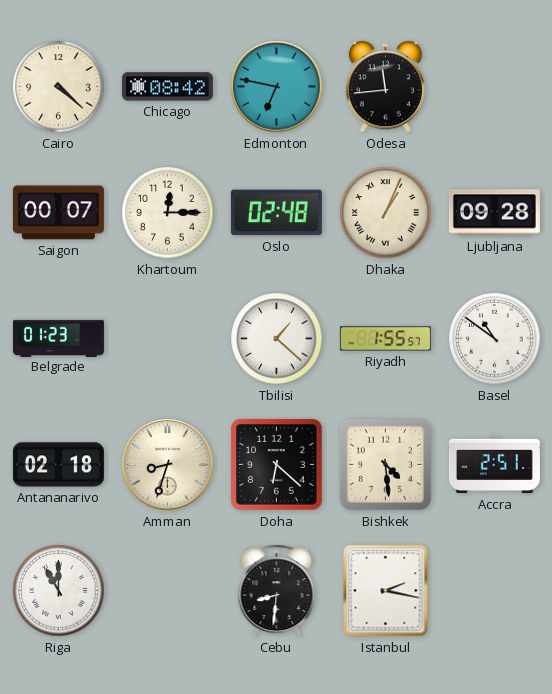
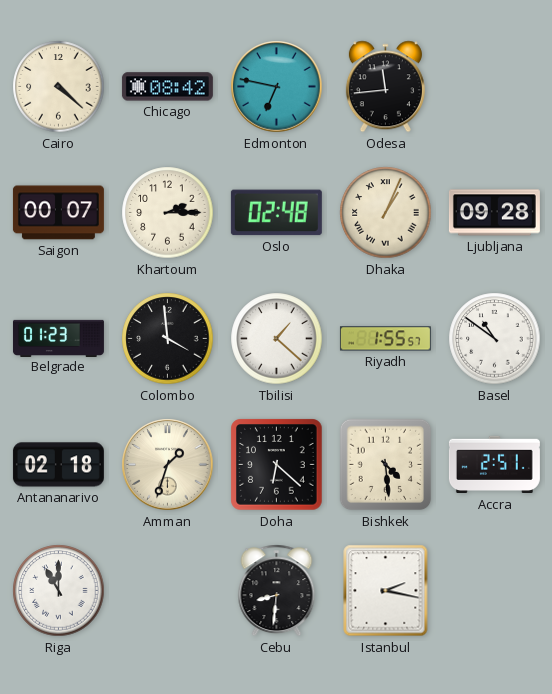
Khartoum: 12:15 -> 2:15
Colombo: none -> 3:59
Amman: 8:33 -> 1:33
